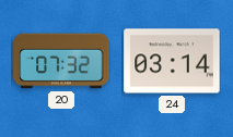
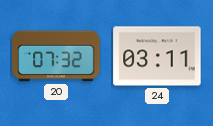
24: 03:14 -> 03:11
